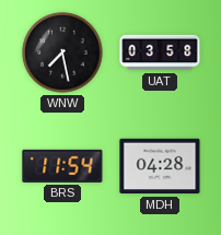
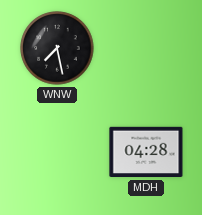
UAT: 03:58 -> none
BRS: 11:54 -> none
